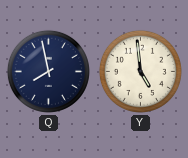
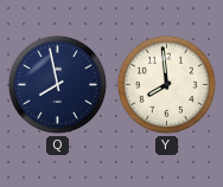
Y: 4:59 -> 7:59
